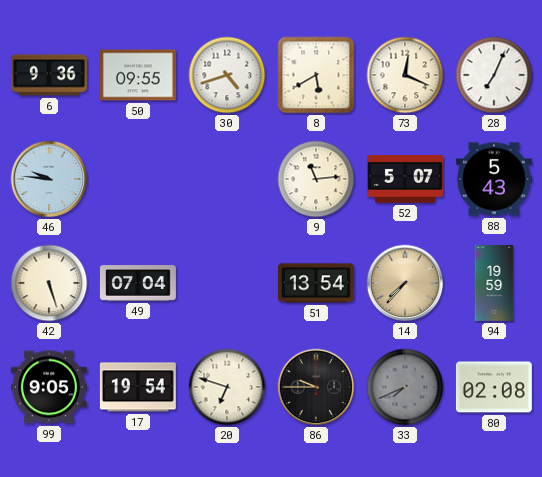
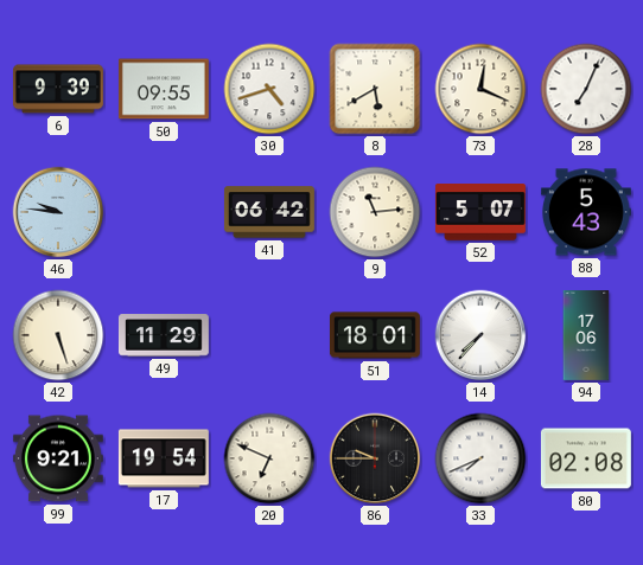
6: 9:36 -> 9:39
41: none -> 06:42
49: 07:04 -> 11:29
51: 13:54 -> 18:01
14 dial: champagne -> white
94: 19:59 -> 17:06
99: 9:05 -> 9:21
20: 6:48 -> 6:49
33 dial: grey -> white
